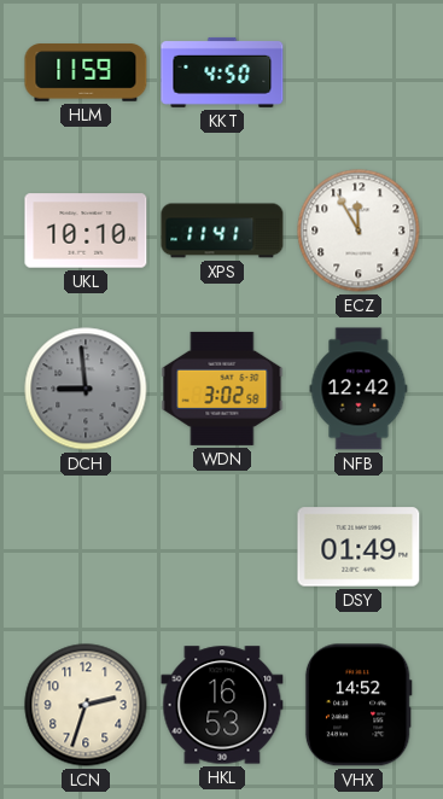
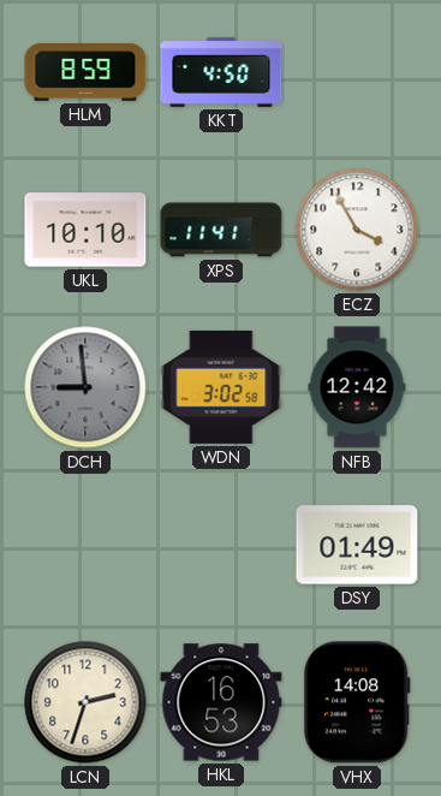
HLM: 11:59 -> 8:59
ECZ: 11:55 -> 3:55
VHX: 14:52 -> 14:08
